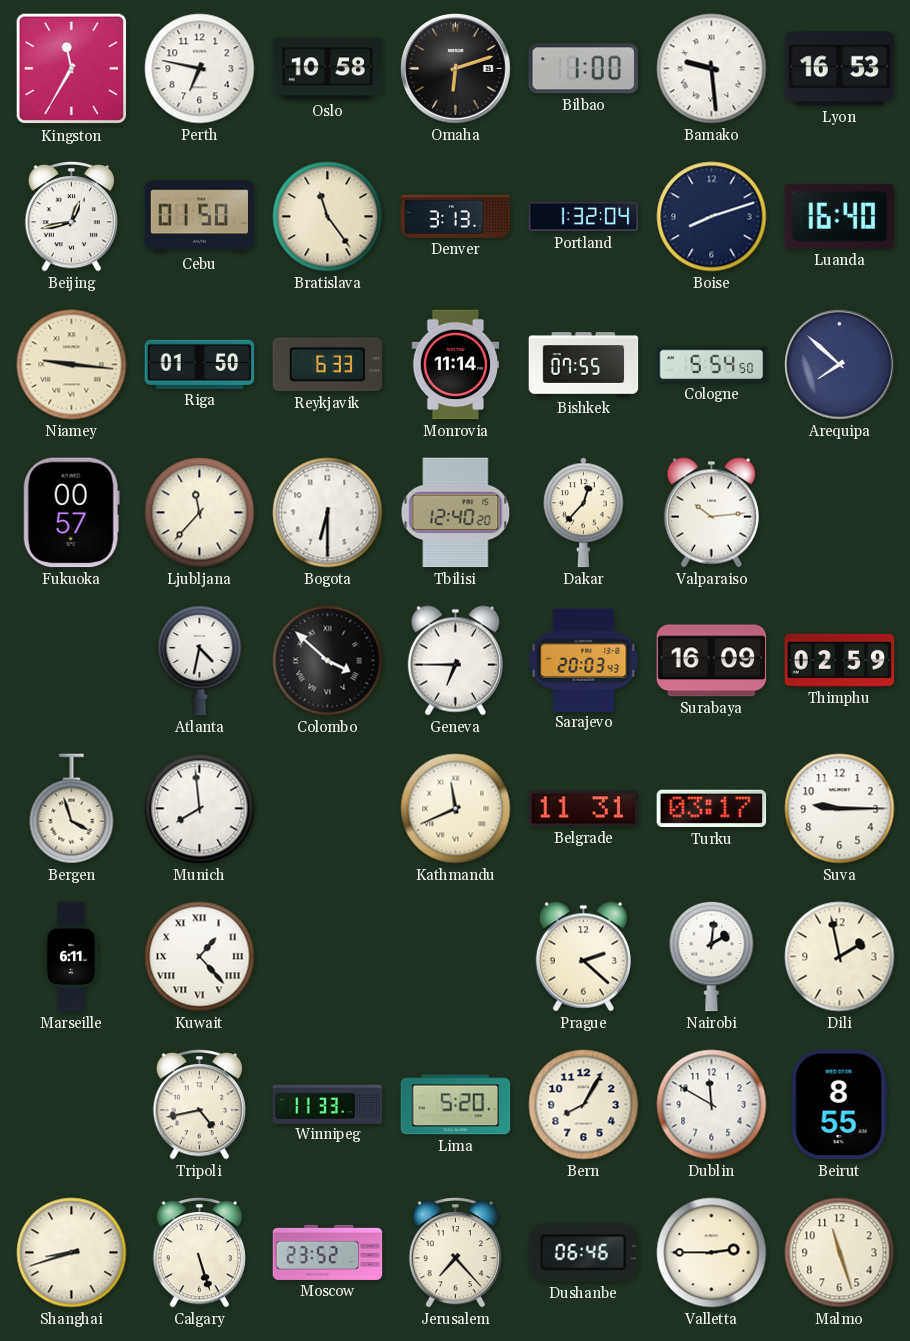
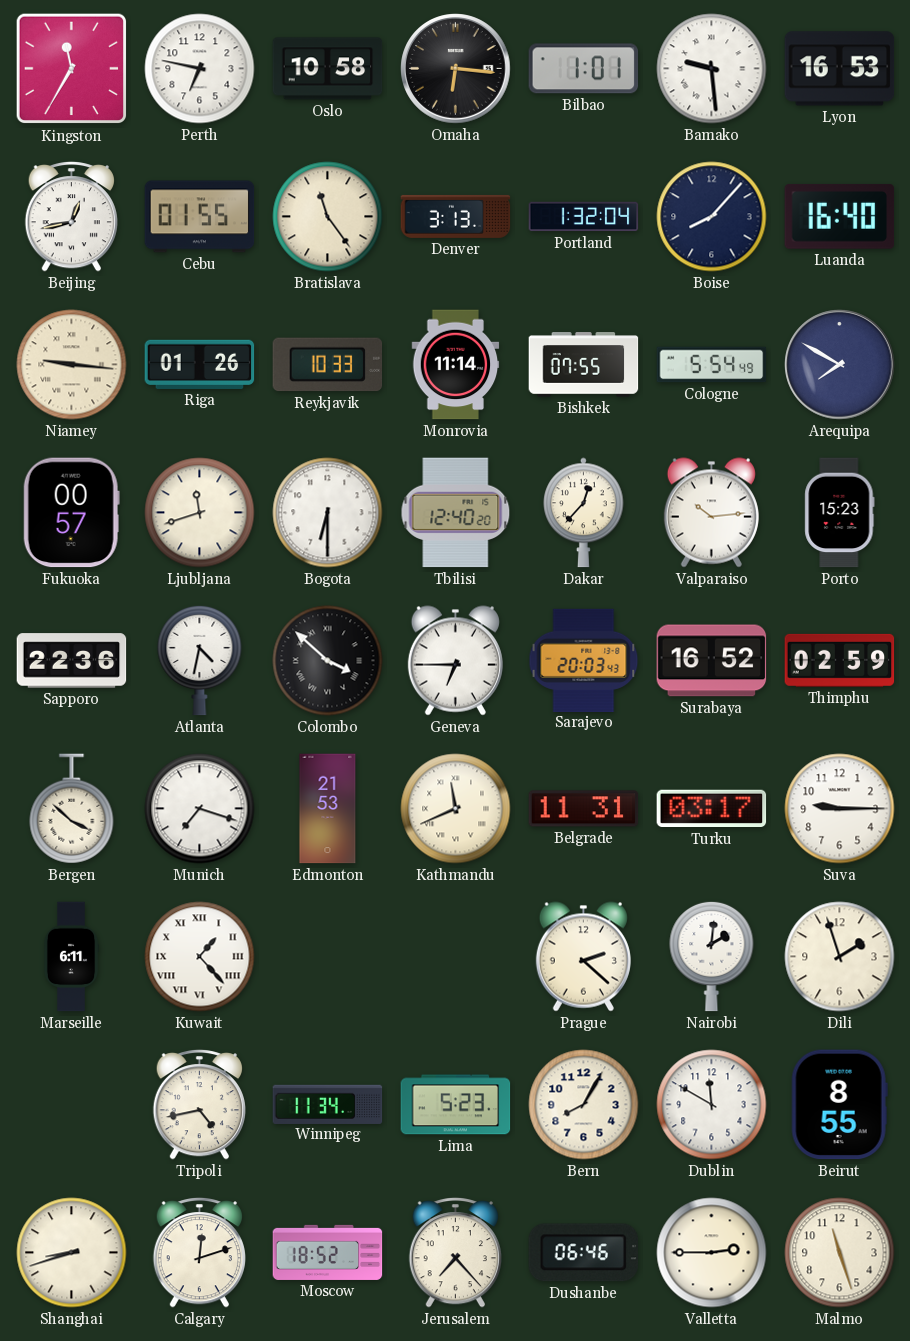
Omaha: 6:12 -> 6:16
Bilbao: 1:00 -> 1:01
Cebu: 01:50 -> 01:55
Boise: 8:12 -> 8:07
Riga: 01:50 -> 01:26
Reykjavik: 6:33 -> 10:33
Cologne: 5:54:50 -> 5:54:49
Arequipa: 7:52 -> 7:50
Ljubljana: 11:37 -> 11:42
Porto: none -> 15:23
Sapporo: none -> 22:36
Surabaya: 16:09 -> 16:52
Bergen: 3:57 -> 3:52
Munich: 7:59 -> 7:18
Edmonton: none -> 21:53
Dili: 1:58 -> 1:57
Winnipeg: 11:33 -> 11:34
Lima: 5:20 -> 5:23
Calgary: 5:27 -> 12:12
Moscow: 23:52 -> 18:52
